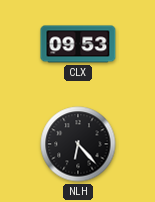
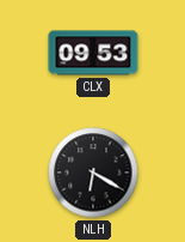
NLH: 6:23 -> 6:20
